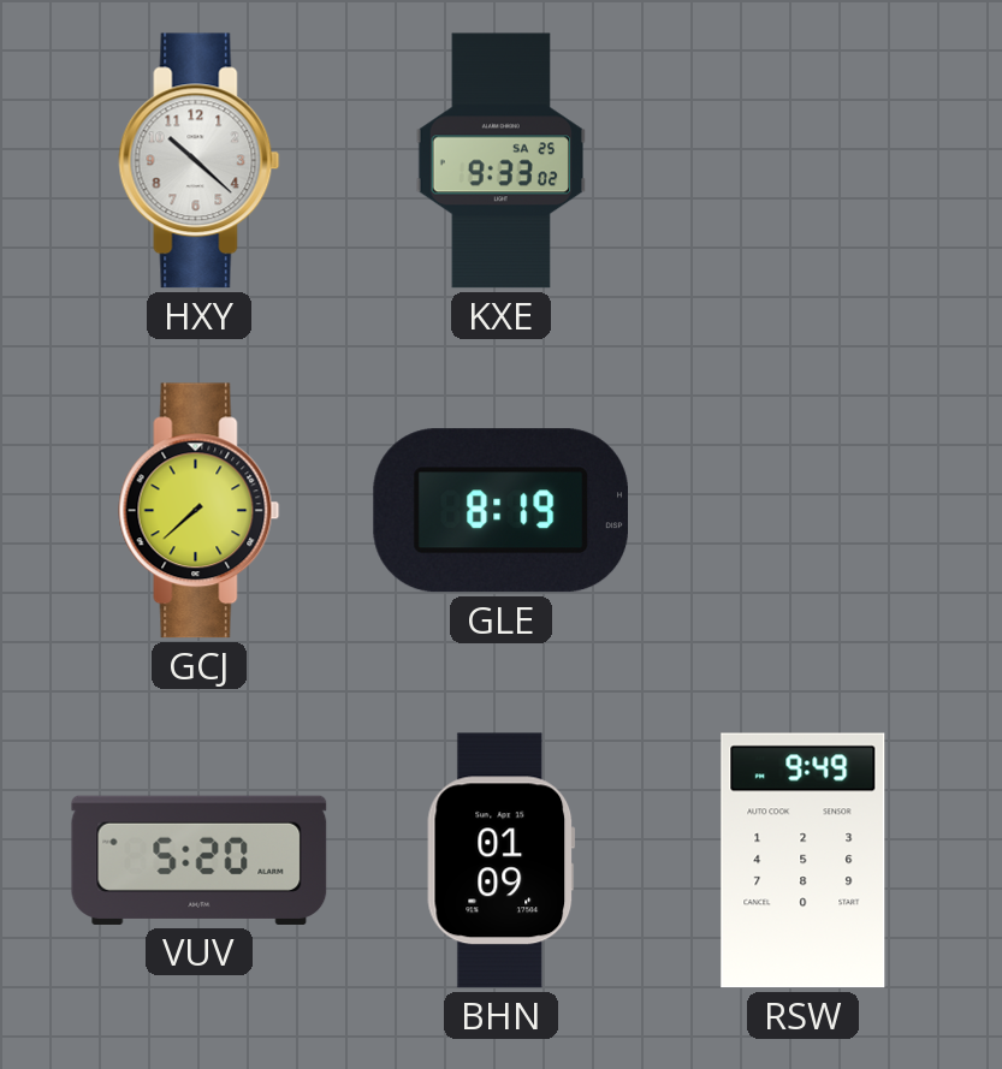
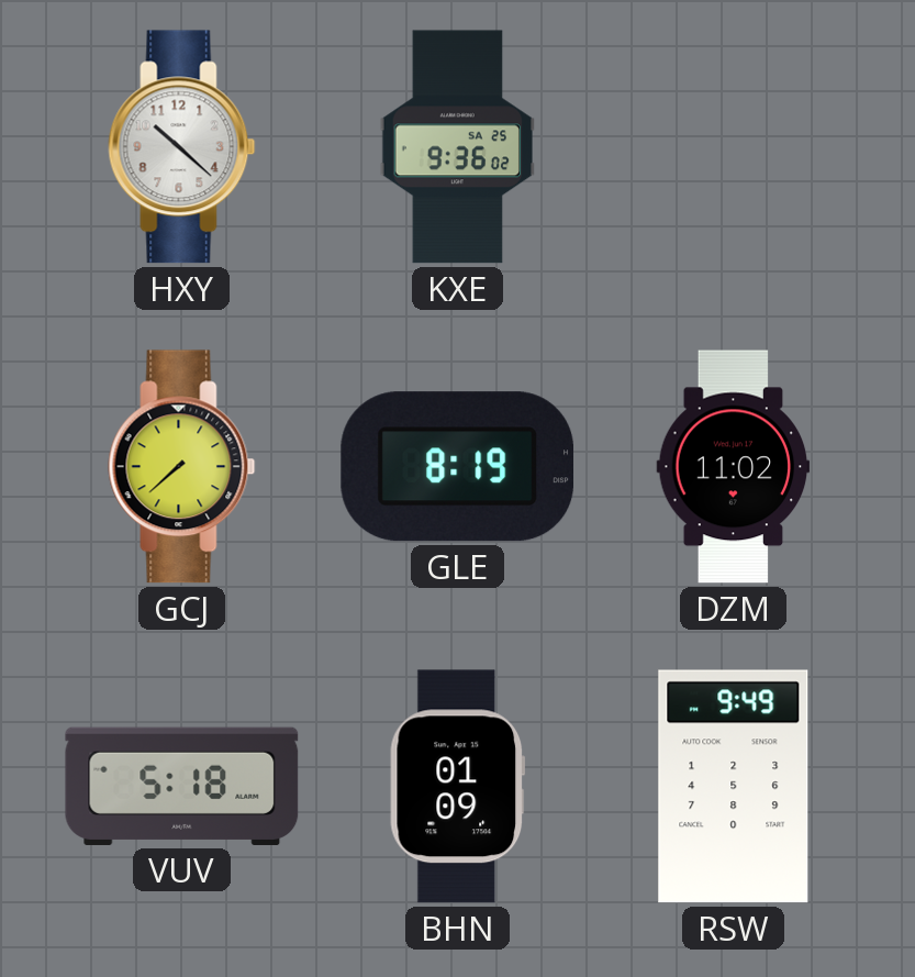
KXE: 9:33 -> 9:36
DZM: none -> 11:02
VUV: 5:20 -> 5:18
